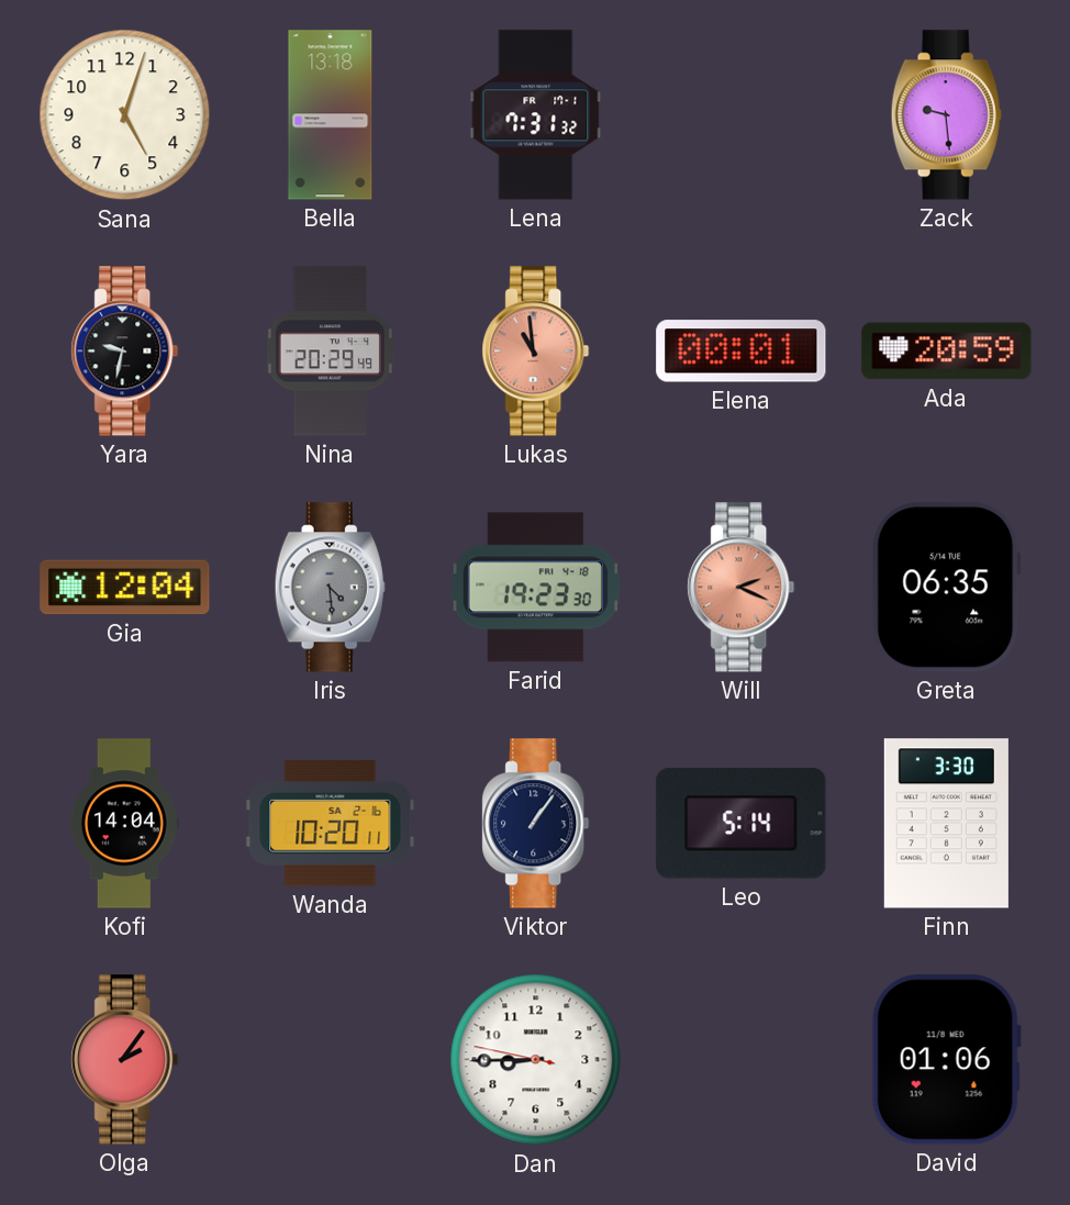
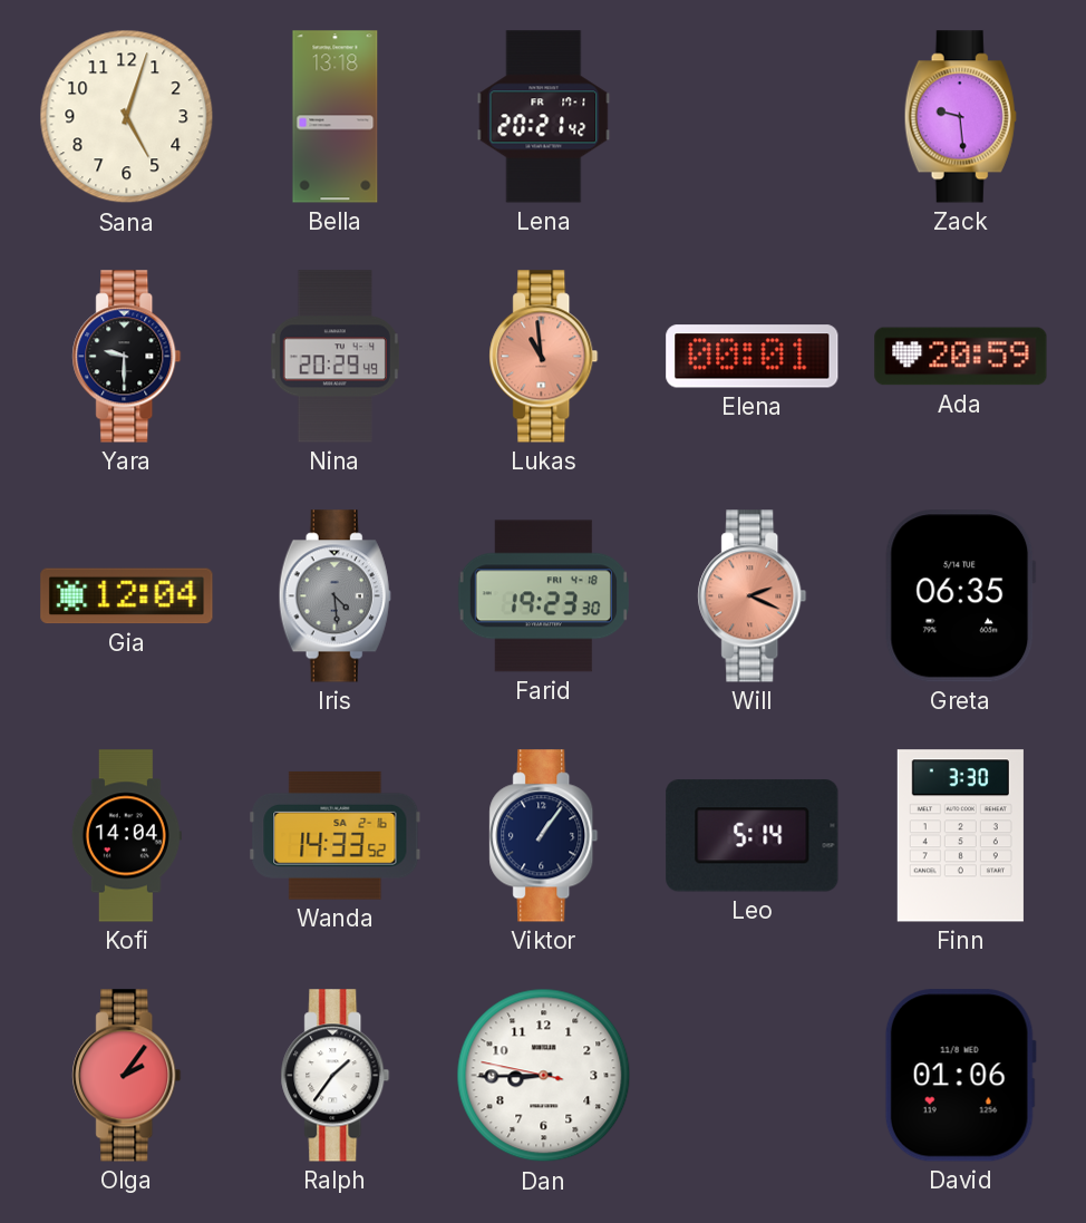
Lena: 7:31 -> 20:21
Yara: 9:32 -> 9:30
Wanda: 10:20 -> 14:33
Ralph: none -> 1:36
